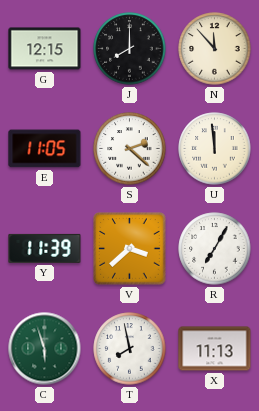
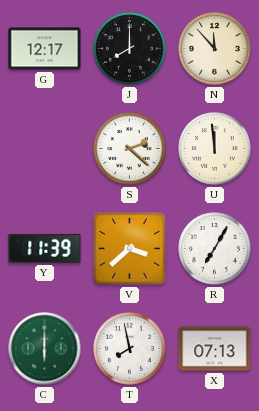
G: 12:15 -> 12:17
E: 11:05 -> none
C: 5:57 -> 6:00
X: 11:13 -> 07:13
